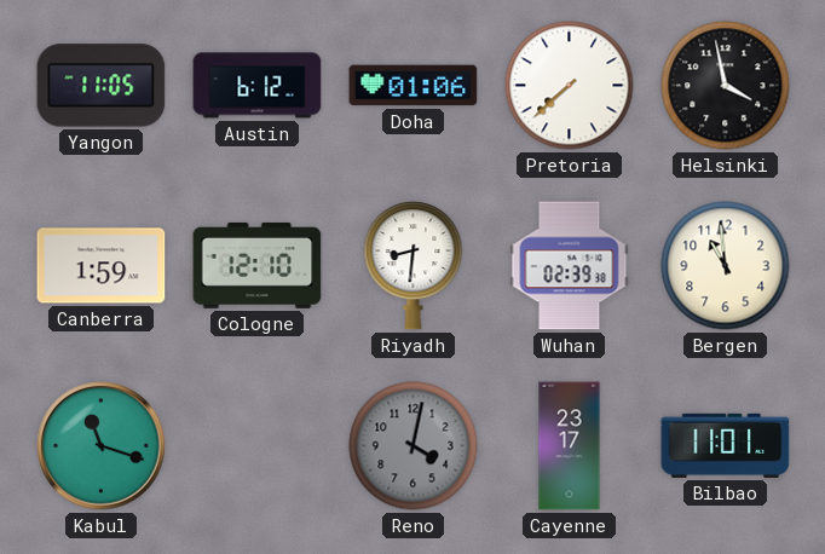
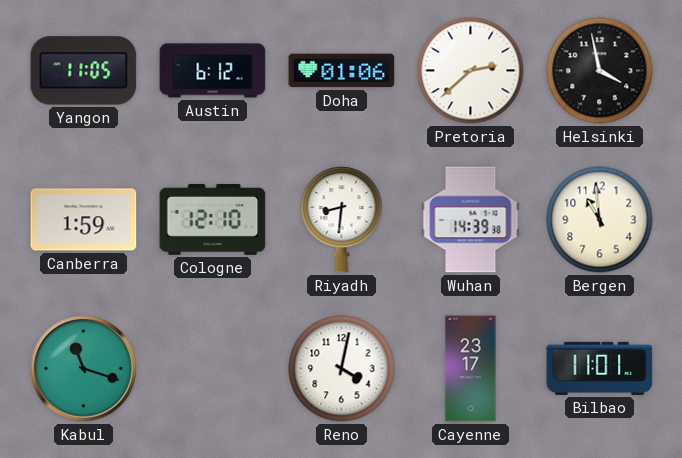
Pretoria: 7:38 -> 2:38
Wuhan: 02:39 -> 14:39
Reno dial: grey -> white
